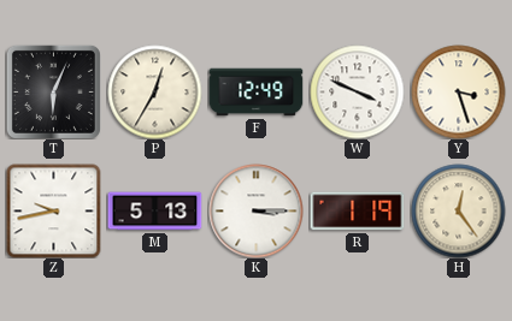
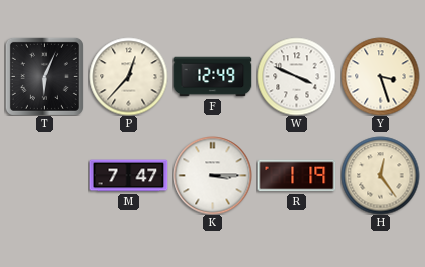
P: 12:35 -> 12:37
Z: 9:43 -> none
M: 5:13 -> 7:47
